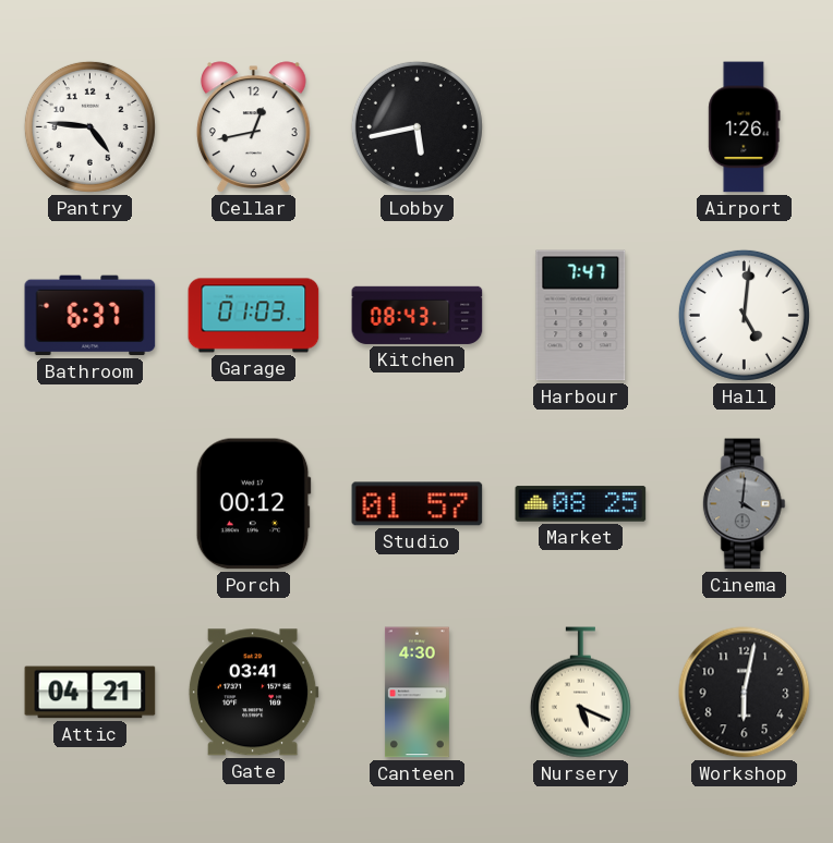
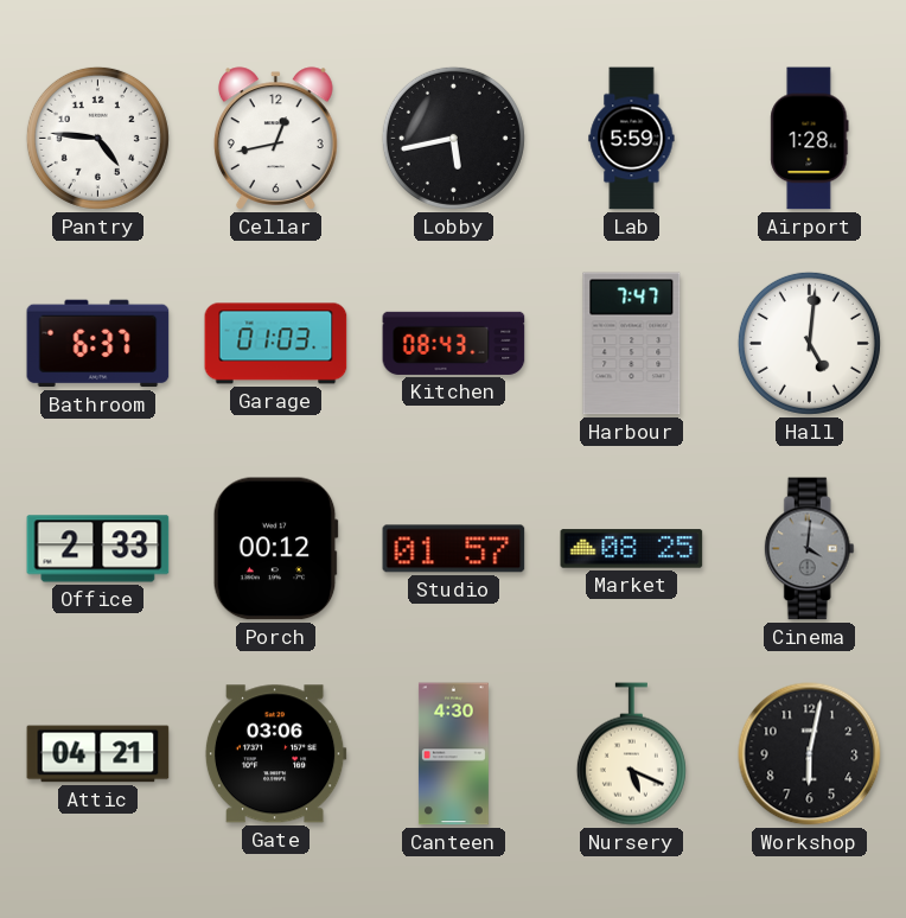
Lab: none -> 5:59
Airport: 1:26 -> 1:28
Office: none -> 2:33
Gate: 03:41 -> 03:06
